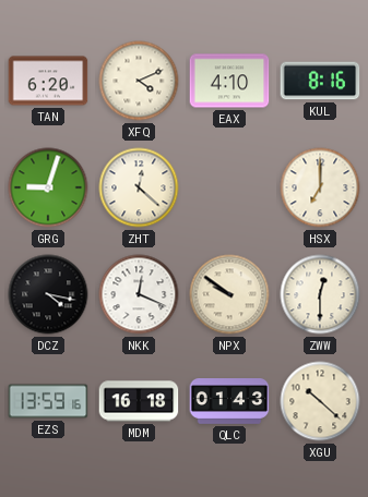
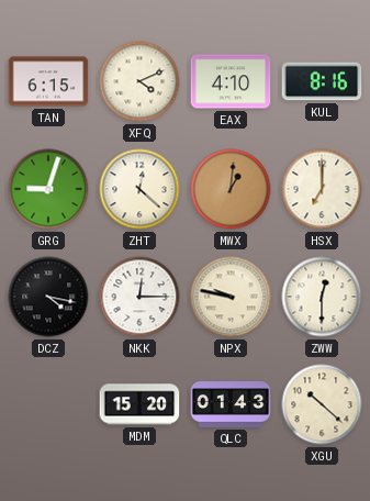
TAN: 6:20 -> 6:15
MWX: none -> 1:01
NKK: 12:19 -> 12:15
NPX: 9:51 -> 9:47
EZS: 13:59 -> none
MDM: 16:18 -> 15:20
